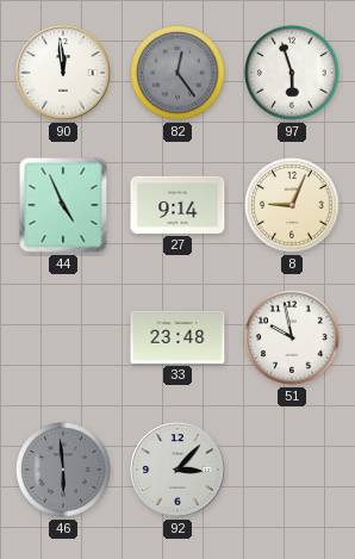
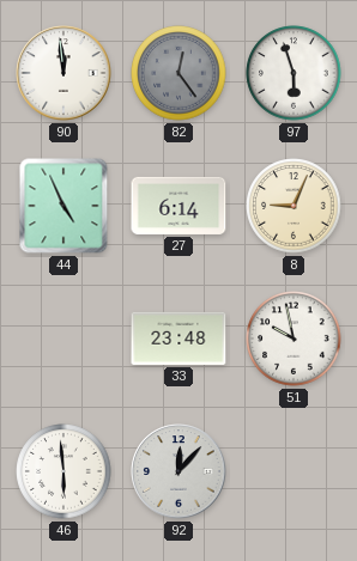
27: 9:14 -> 6:14
46 dial: grey -> white
92: 3:07 -> 12:07
